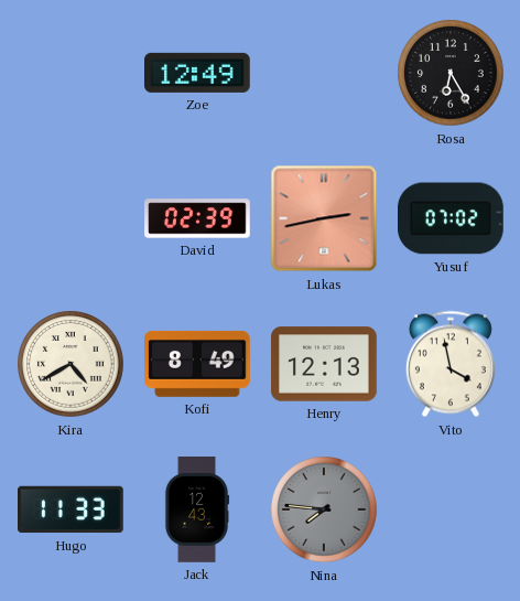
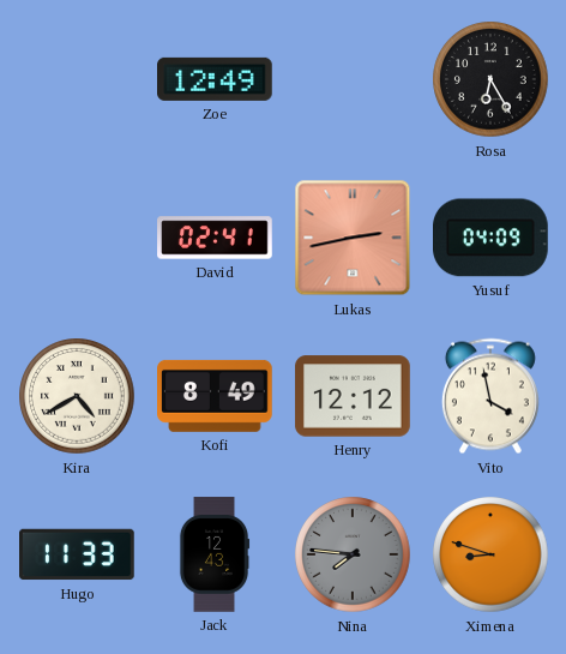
David: 02:39 -> 02:41
Yusuf: 07:02 -> 04:09
Henry: 12:13 -> 12:12
Ximena: none -> 8:48
